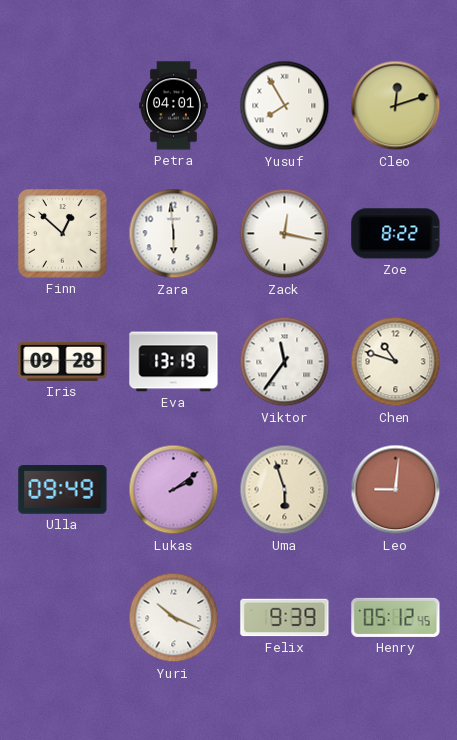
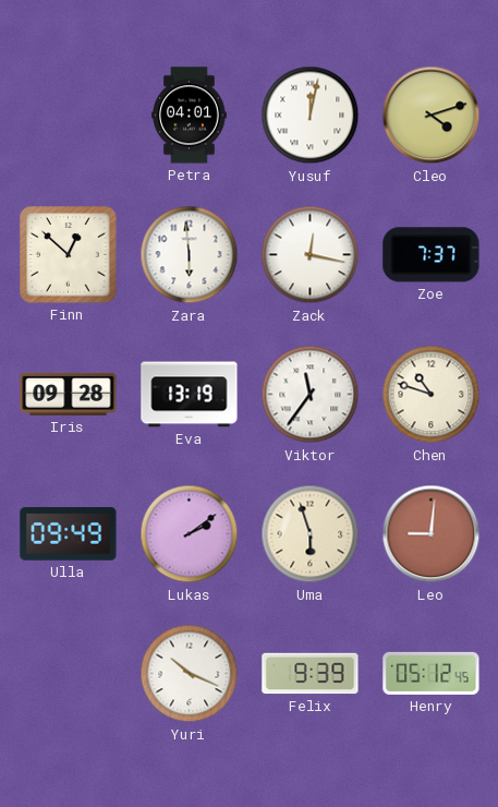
Yusuf: 7:55 -> 12:02
Cleo: 12:12 -> 4:12
Zoe: 8:22 -> 7:37
